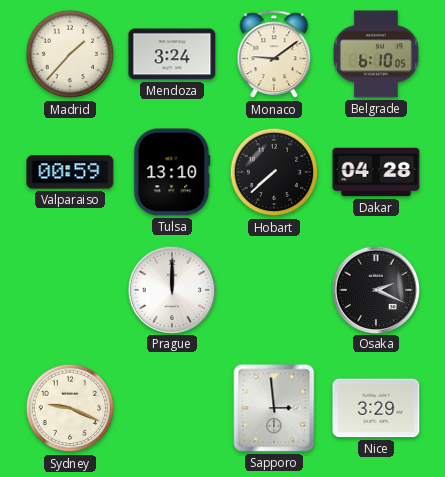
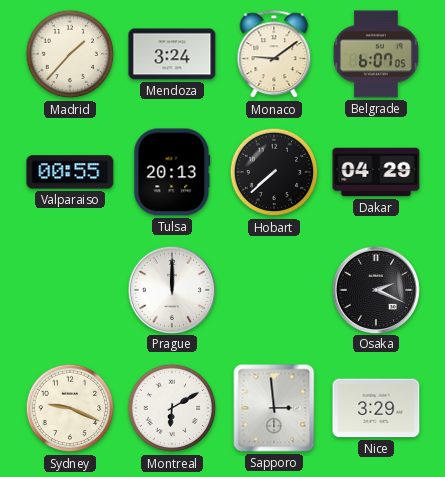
Belgrade: 6:10 -> 6:07
Valparaiso: 00:59 -> 00:55
Tulsa: 13:10 -> 20:13
Dakar: 04:28 -> 04:29
Montreal: none -> 6:10
